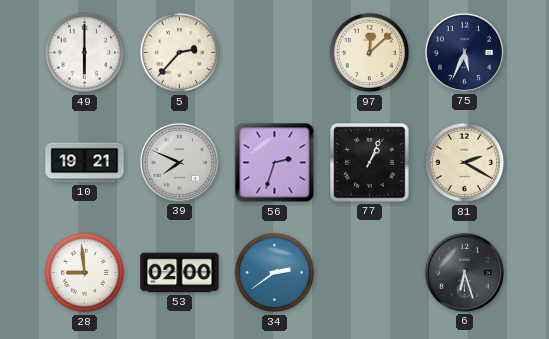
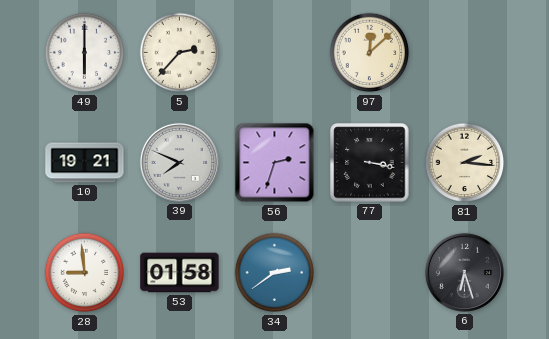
75: 5:34 -> none
77: 1:04 -> 3:17
81: 2:20 -> 2:16
53: 02:00 -> 01:58
